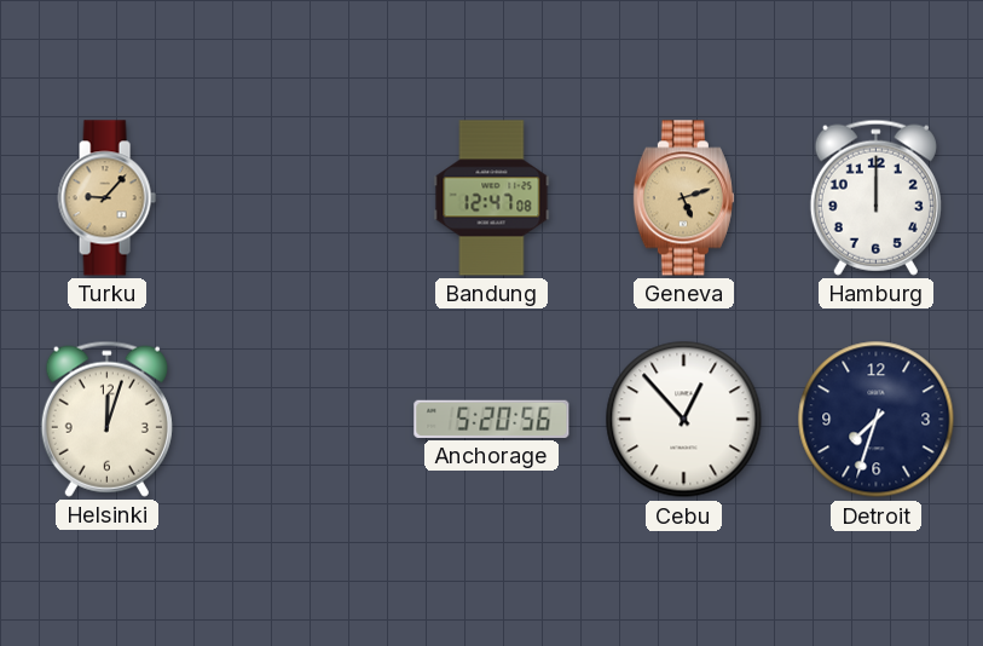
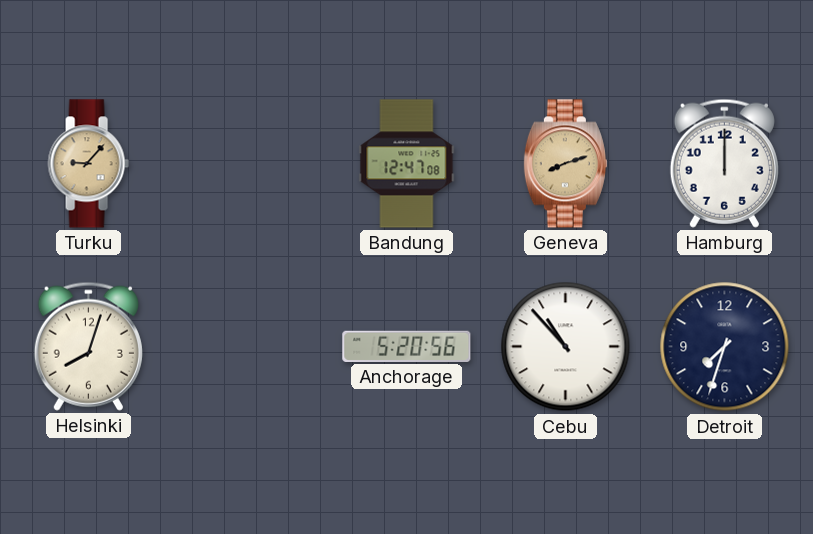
Geneva: 5:12 -> 8:12
Helsinki: 12:03 -> 8:03
Cebu: 12:53 -> 10:53
